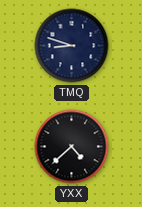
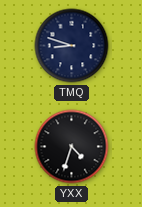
YXX: 4:38 -> 4:33
